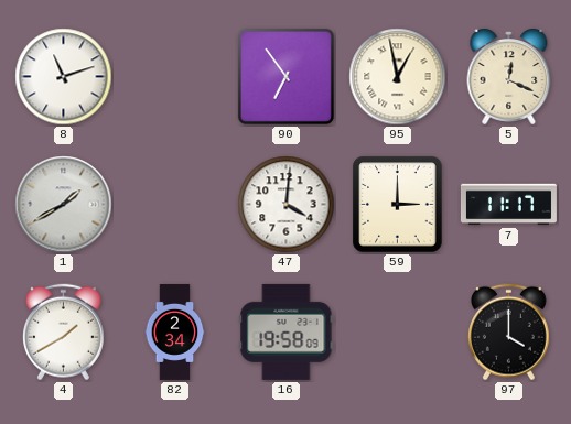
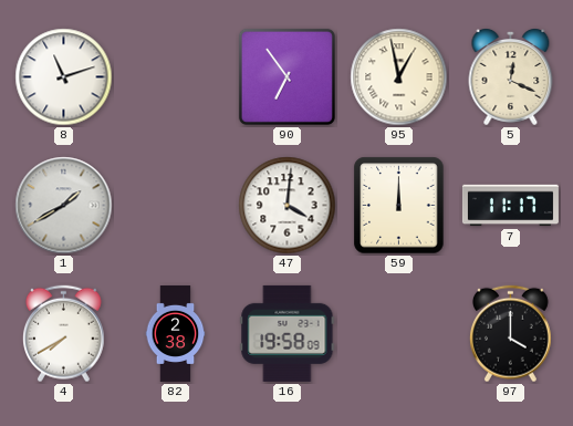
59: 3:00 -> 12:00
4: 1:40 -> 7:40
82: 2:34 -> 2:38
